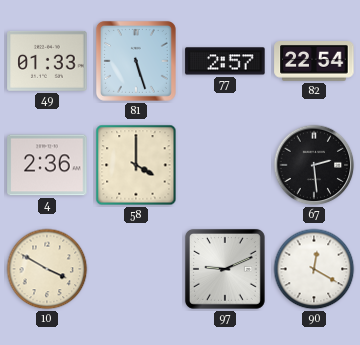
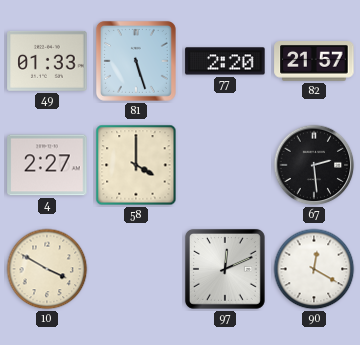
77: 2:57 -> 2:20
82: 22:54 -> 21:57
4: 2:36 -> 2:27
97: 9:11 -> 12:11
